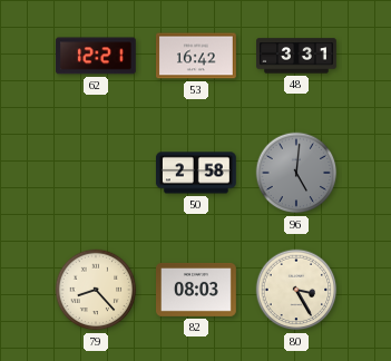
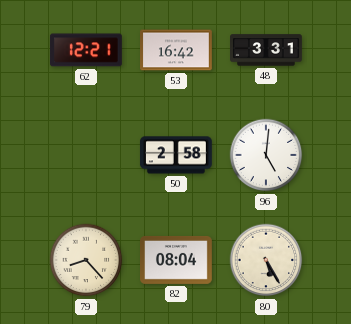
96 dial: grey -> white
82: 08:03 -> 08:04
80: 3:25 -> 5:25
